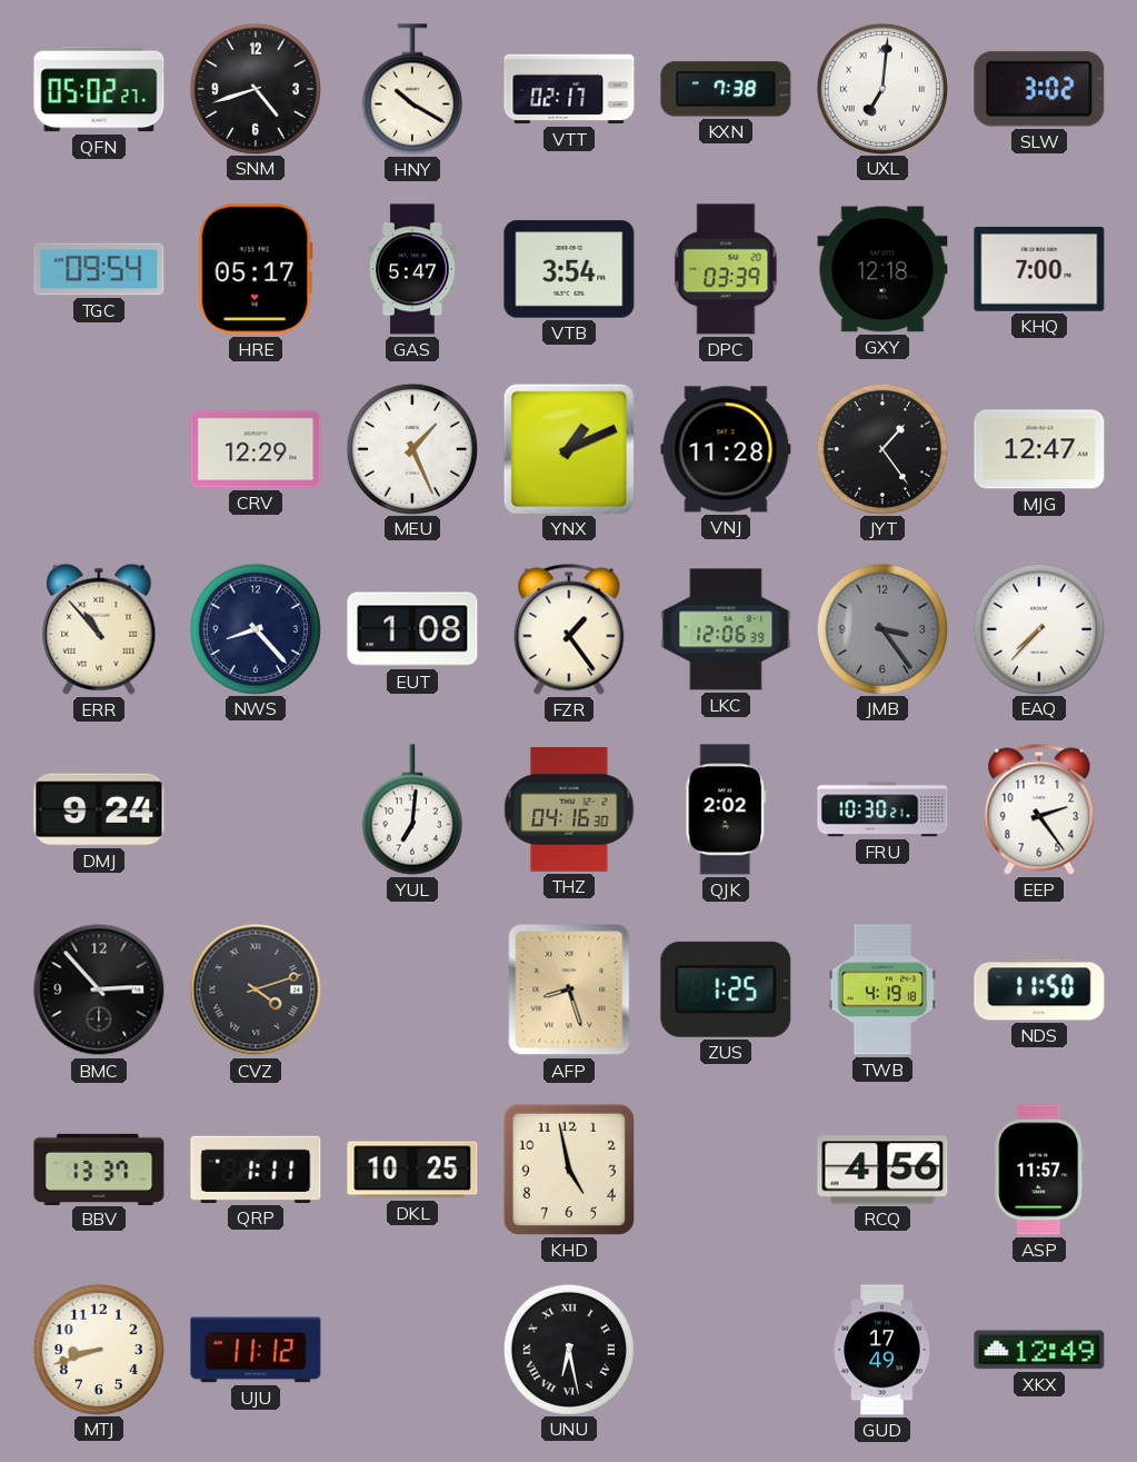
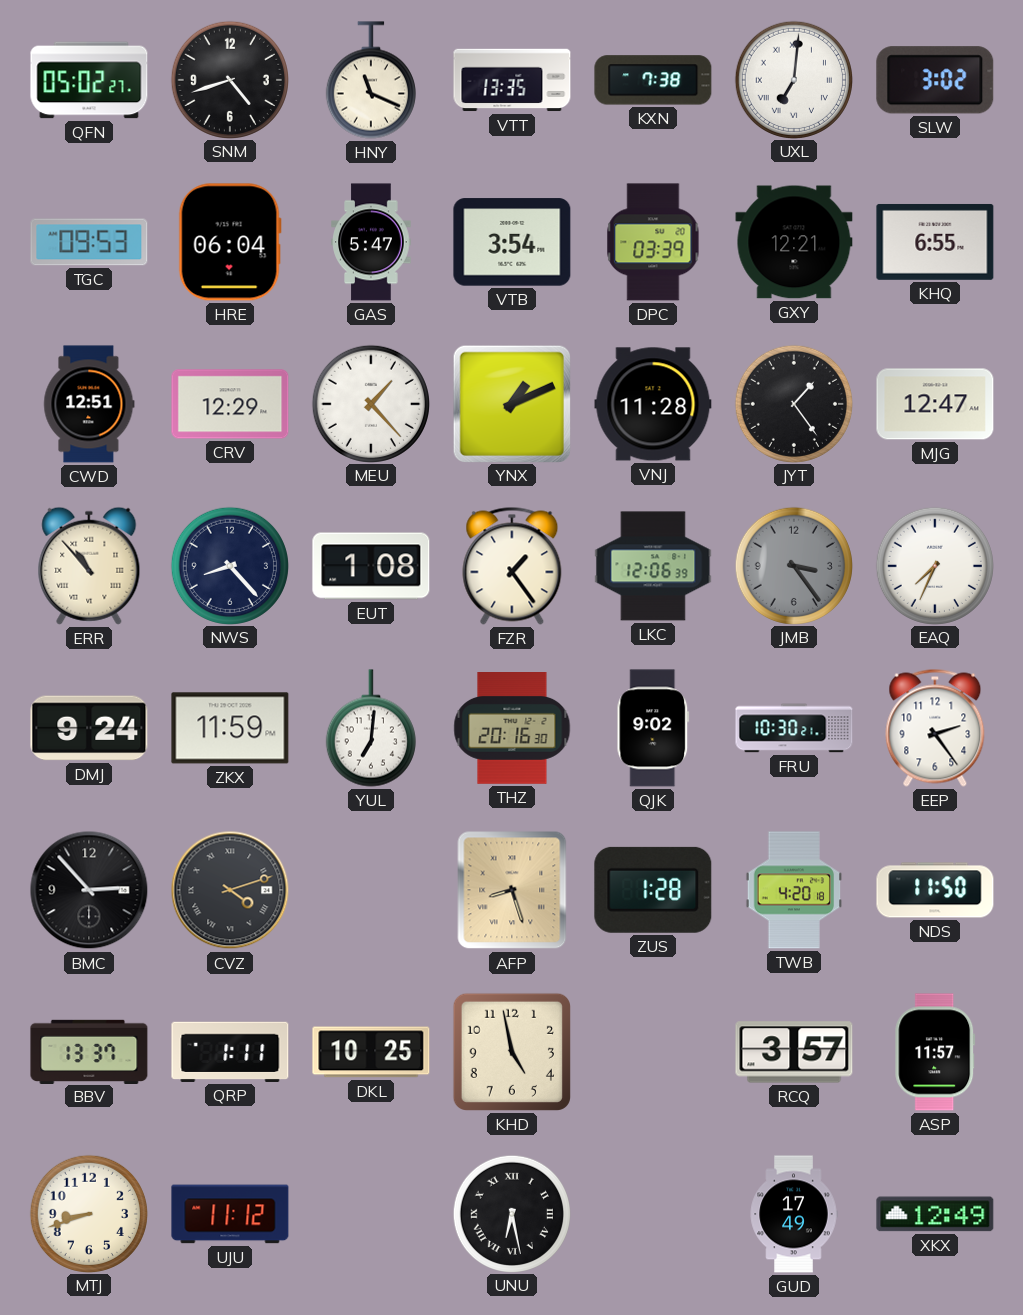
HNY: 10:20 -> 11:19
VTT: 02:17 -> 13:35
TGC: 09:54 -> 09:53
HRE: 05:17 -> 06:04
GXY: 12:18 -> 12:21
KHQ: 7:00 -> 6:55
CWD: none -> 12:51
MEU: 1:26 -> 1:23
EAQ: 7:37 -> 7:34
ZKX: none -> 11:59
THZ: 04:16 -> 20:16
QJK: 2:02 -> 9:02
ZUS: 1:25 -> 1:28
TWB: 4:19 -> 4:20
RCQ: 4:56 -> 3:57
